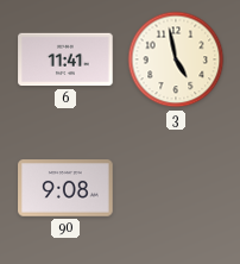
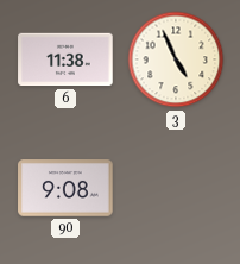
6: 11:41 -> 11:38
3: 4:58 -> 4:56
